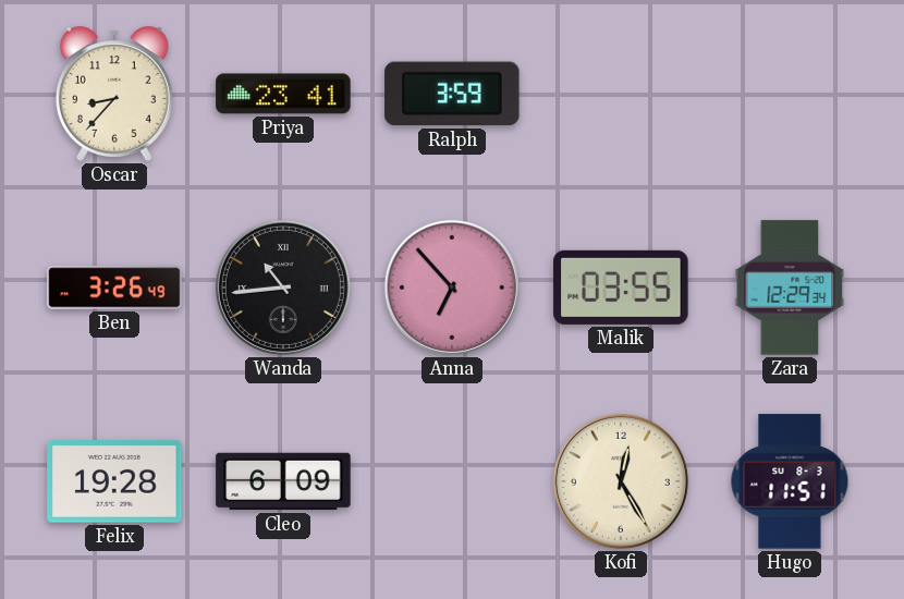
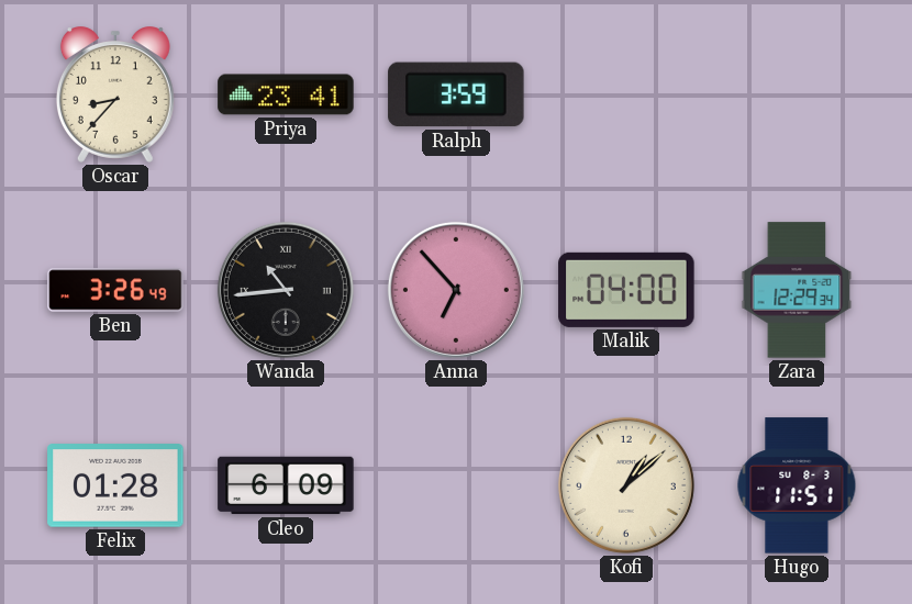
Malik: 03:55 -> 04:00
Felix: 19:28 -> 01:28
Kofi: 12:25 -> 1:08
